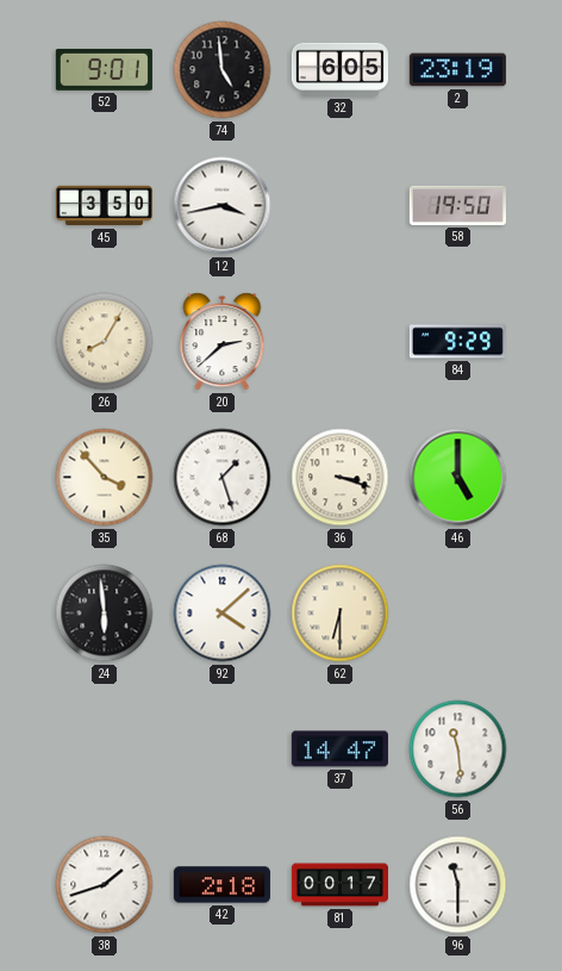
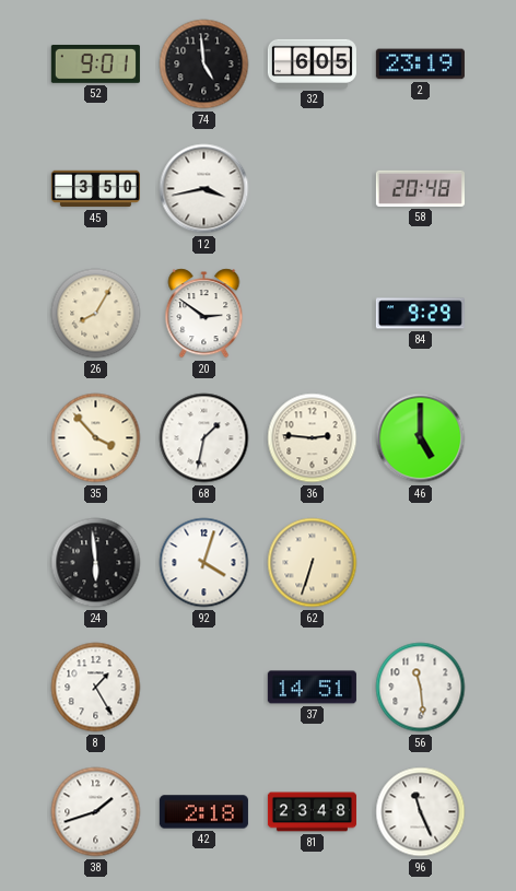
58: 19:50 -> 20:48
20: 2:38 -> 2:51
68: 1:27 -> 1:32
36: 3:18 -> 2:46
92: 4:08 -> 4:03
62: 6:30 -> 6:33
8: none -> 1:25
37: 14:47 -> 14:51
81: 00:17 -> 23:48
96: 11:30 -> 11:26
